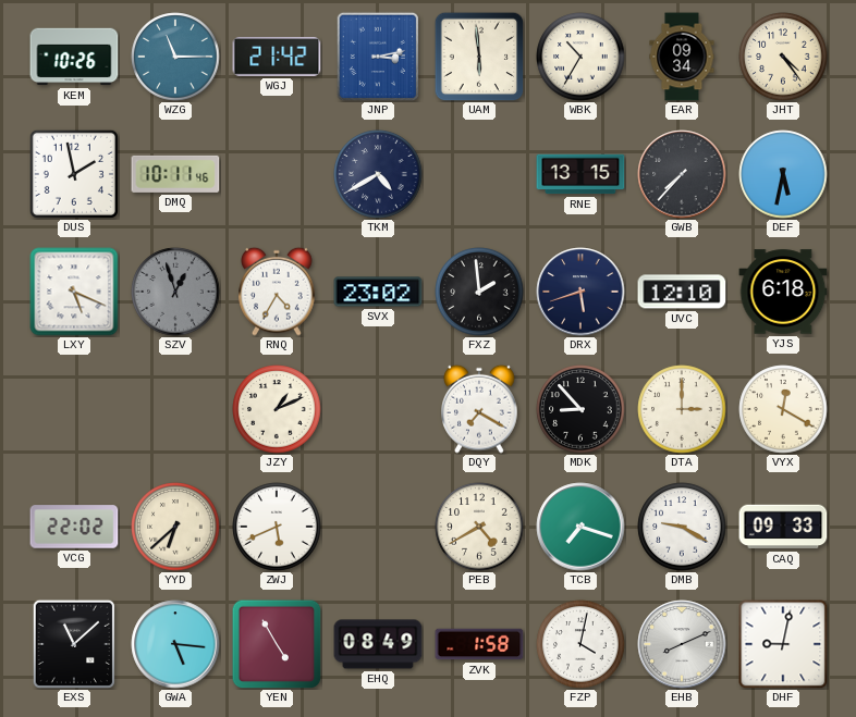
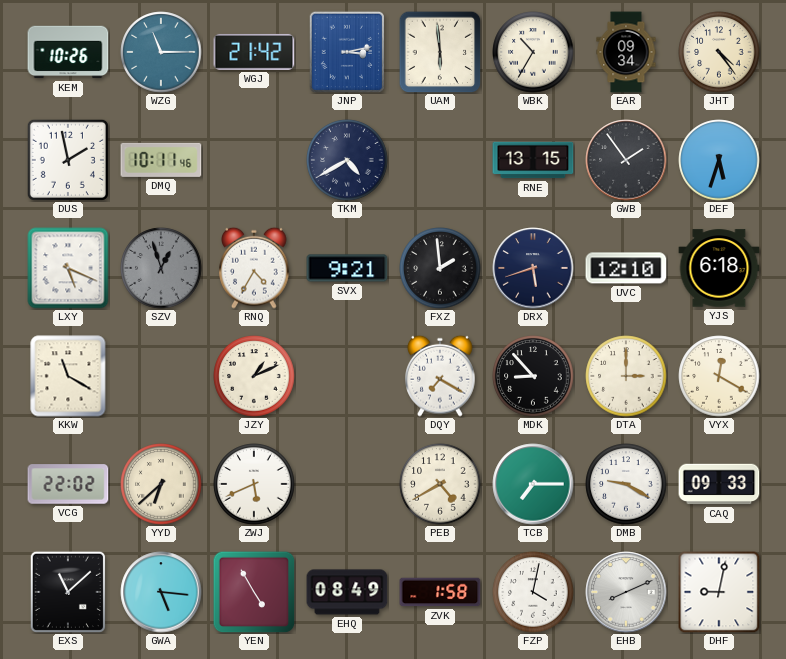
GWB: 7:37 -> 1:54
DEF: 5:32 -> 5:33
SVX: 23:02 -> 9:21
KKW: none -> 11:20
TCB: 7:18 -> 7:15
